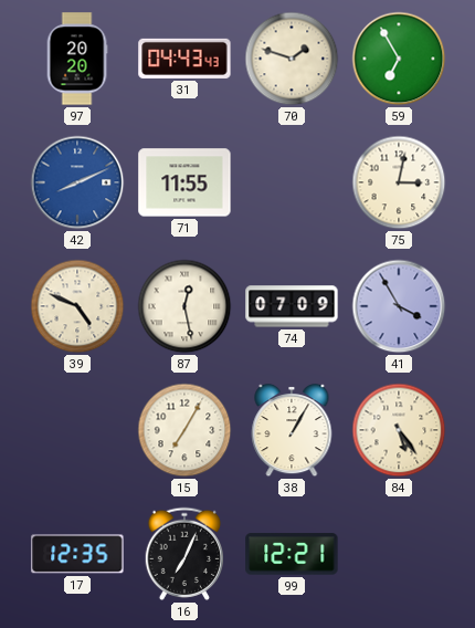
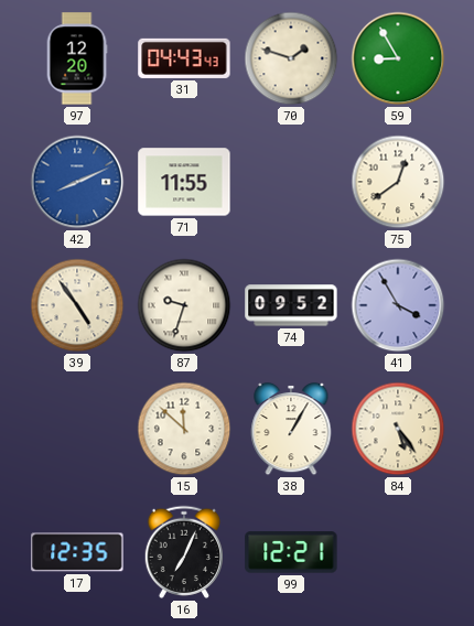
97: 20:20 -> 12:20
59: 6:55 -> 8:55
75: 3:02 -> 12:39
39: 4:49 -> 4:54
87: 12:28 -> 9:33
74: 07:09 -> 09:52
15: 7:05 -> 11:52
